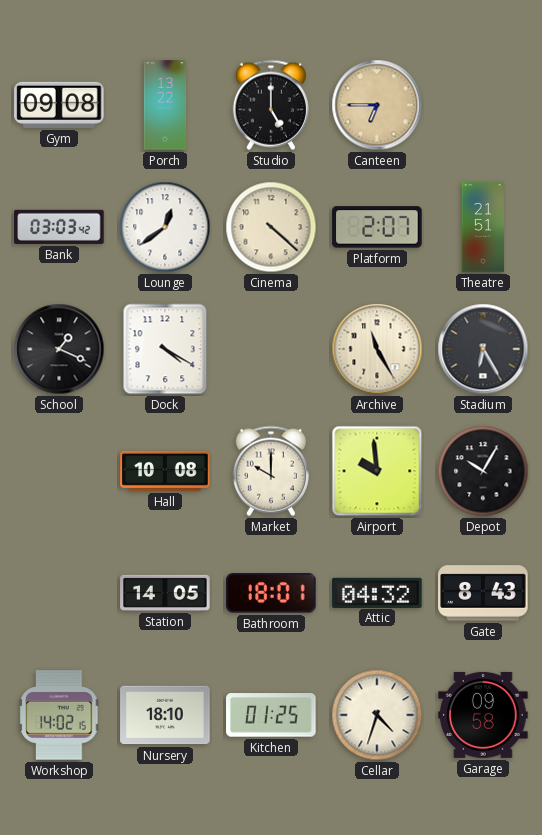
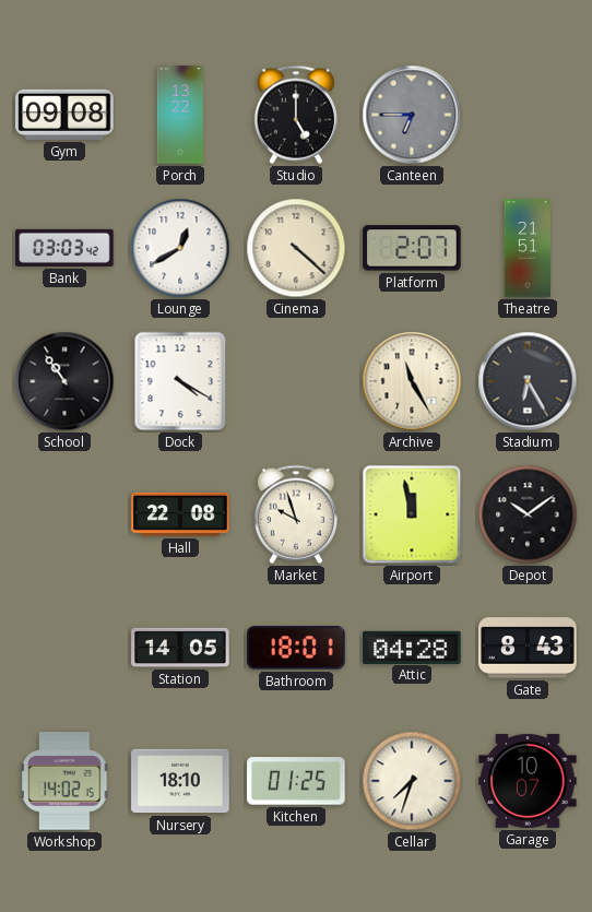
Canteen dial: champagne -> grey
Lounge: 12:39 -> 12:40
School: 1:19 -> 10:54
Hall: 10:08 -> 22:08
Market: 10:00 -> 9:57
Airport: 9:59 -> 11:58
Depot: 10:05 -> 10:09
Attic: 04:32 -> 04:28
Cellar: 4:33 -> 7:33
Garage: 09:58 -> 10:07
